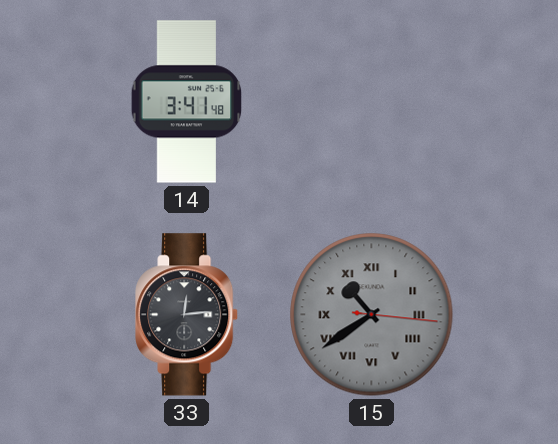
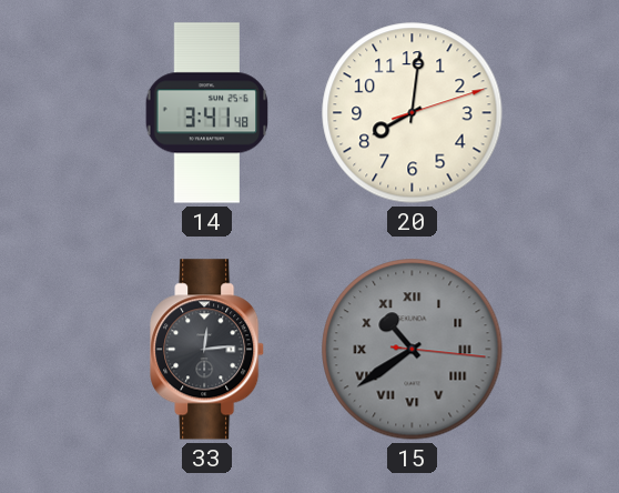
20: none -> 8:01
